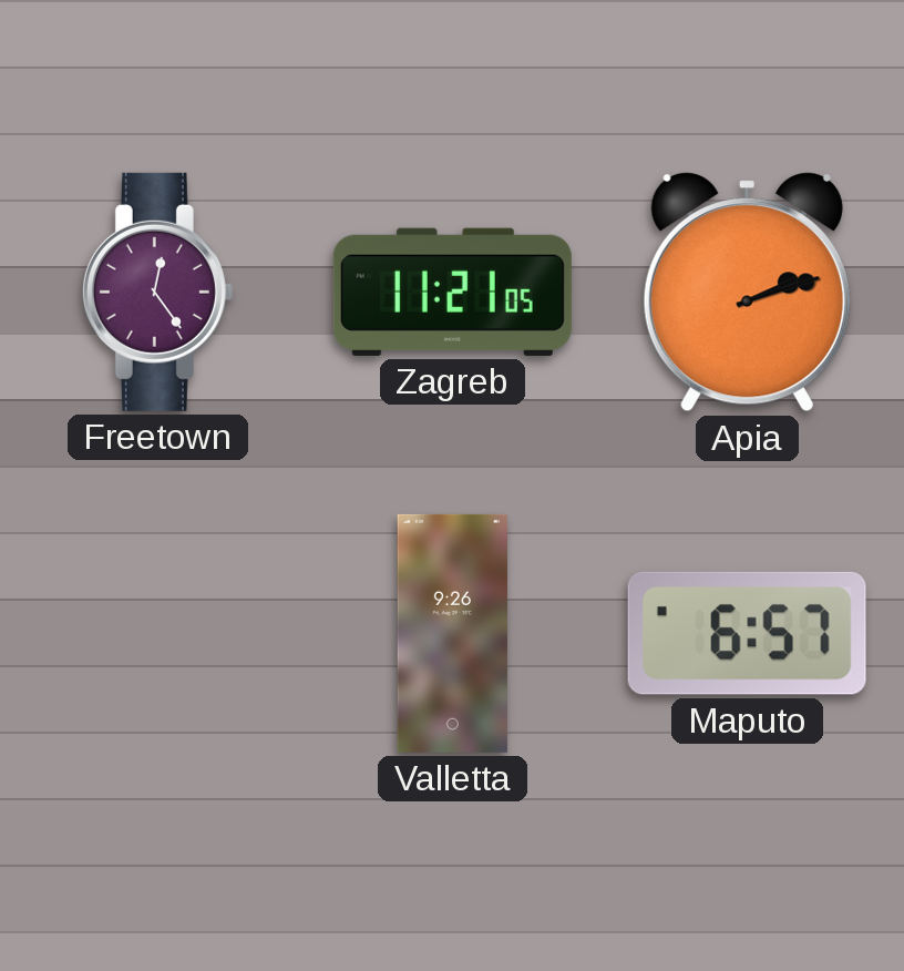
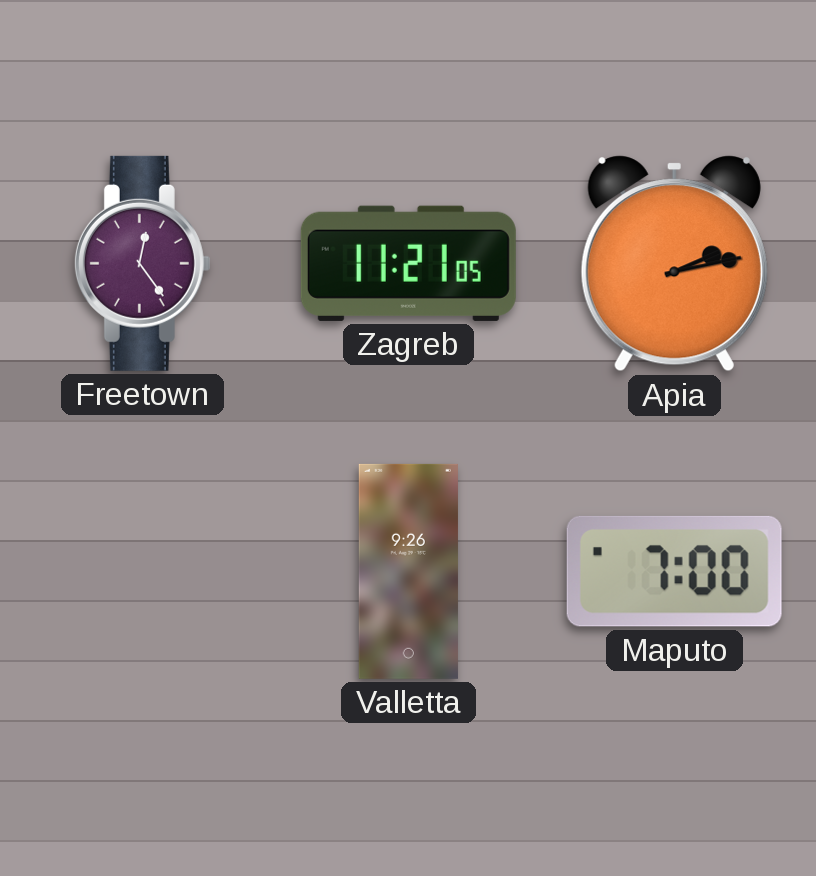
Apia: 2:12 -> 2:13
Maputo: 6:57 -> 7:00
